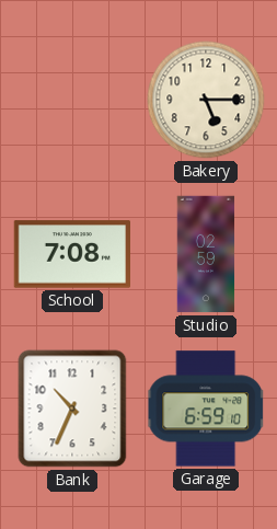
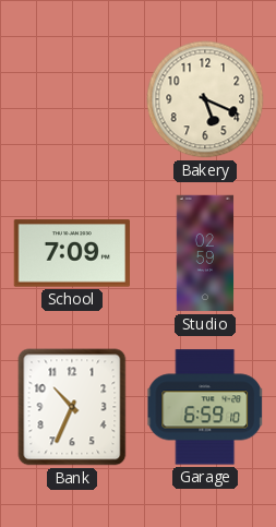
Bakery: 5:15 -> 5:19
School: 7:08 -> 7:09
